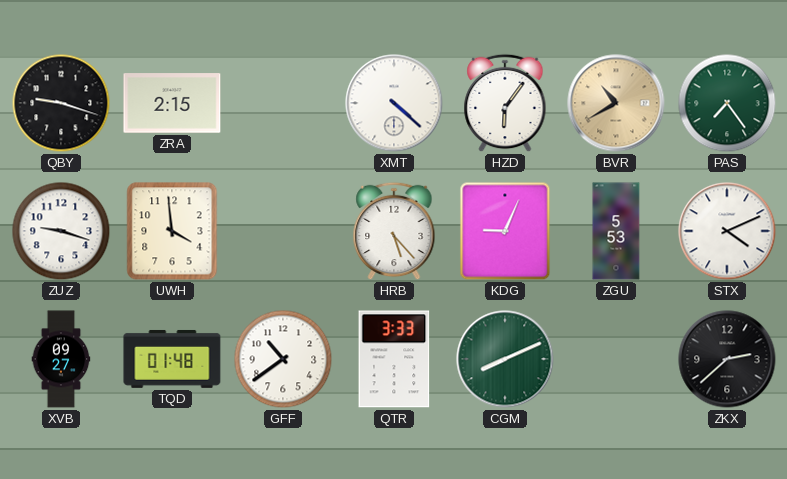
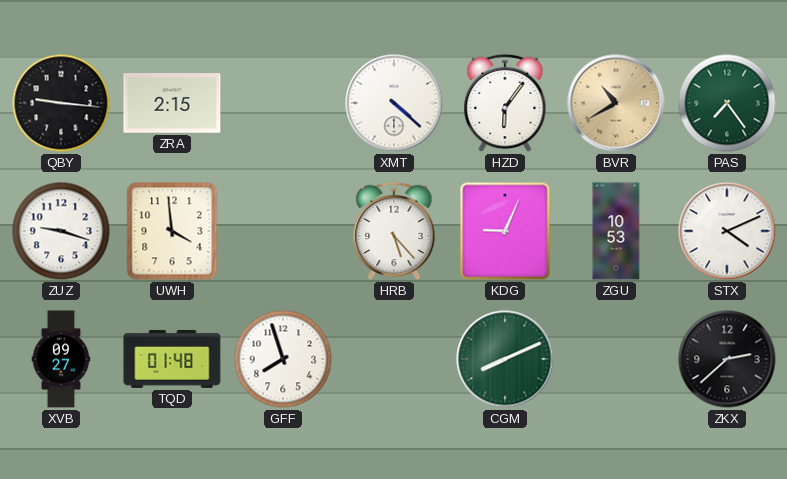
QBY: 9:18 -> 9:16
ZGU: 5:53 -> 10:53
GFF: 10:39 -> 7:57
QTR: 3:33 -> none
